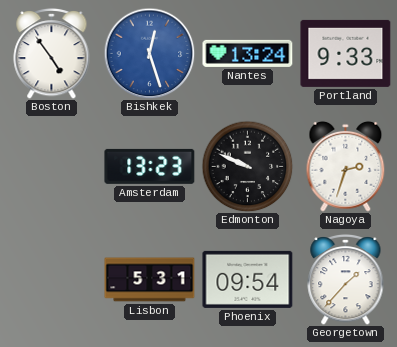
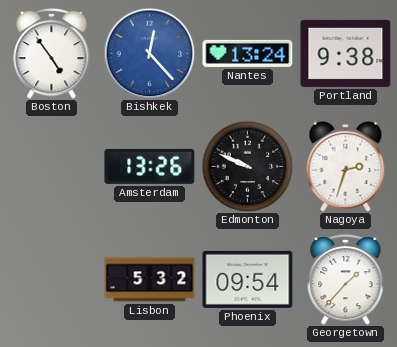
Bishkek: 12:27 -> 12:23
Portland: 9:33 -> 9:38
Amsterdam: 13:23 -> 13:26
Lisbon: 5:31 -> 5:32
